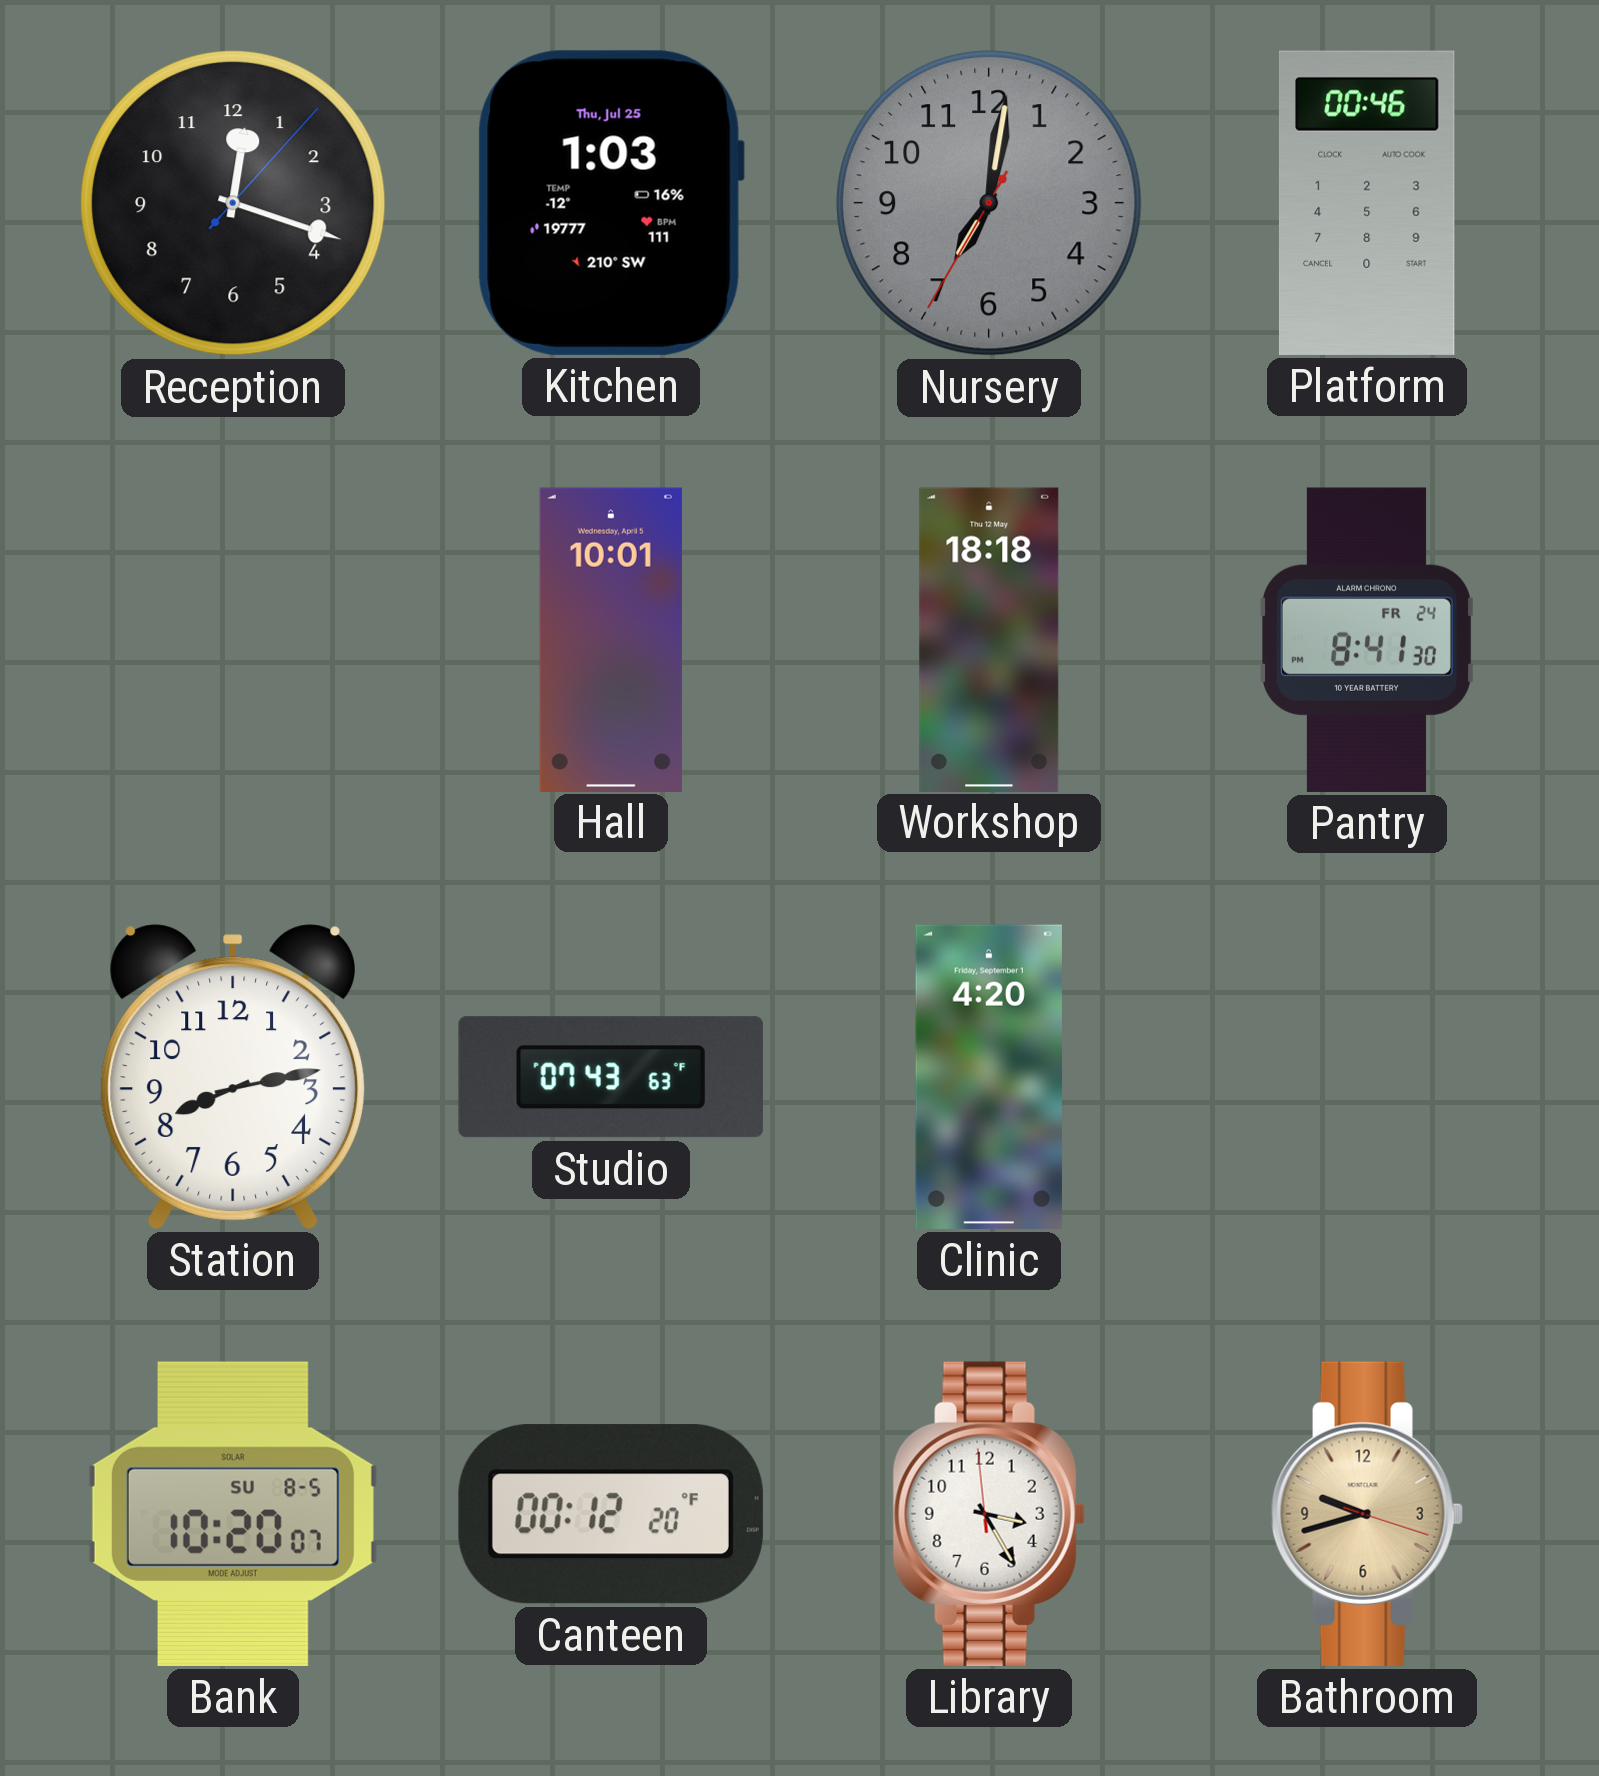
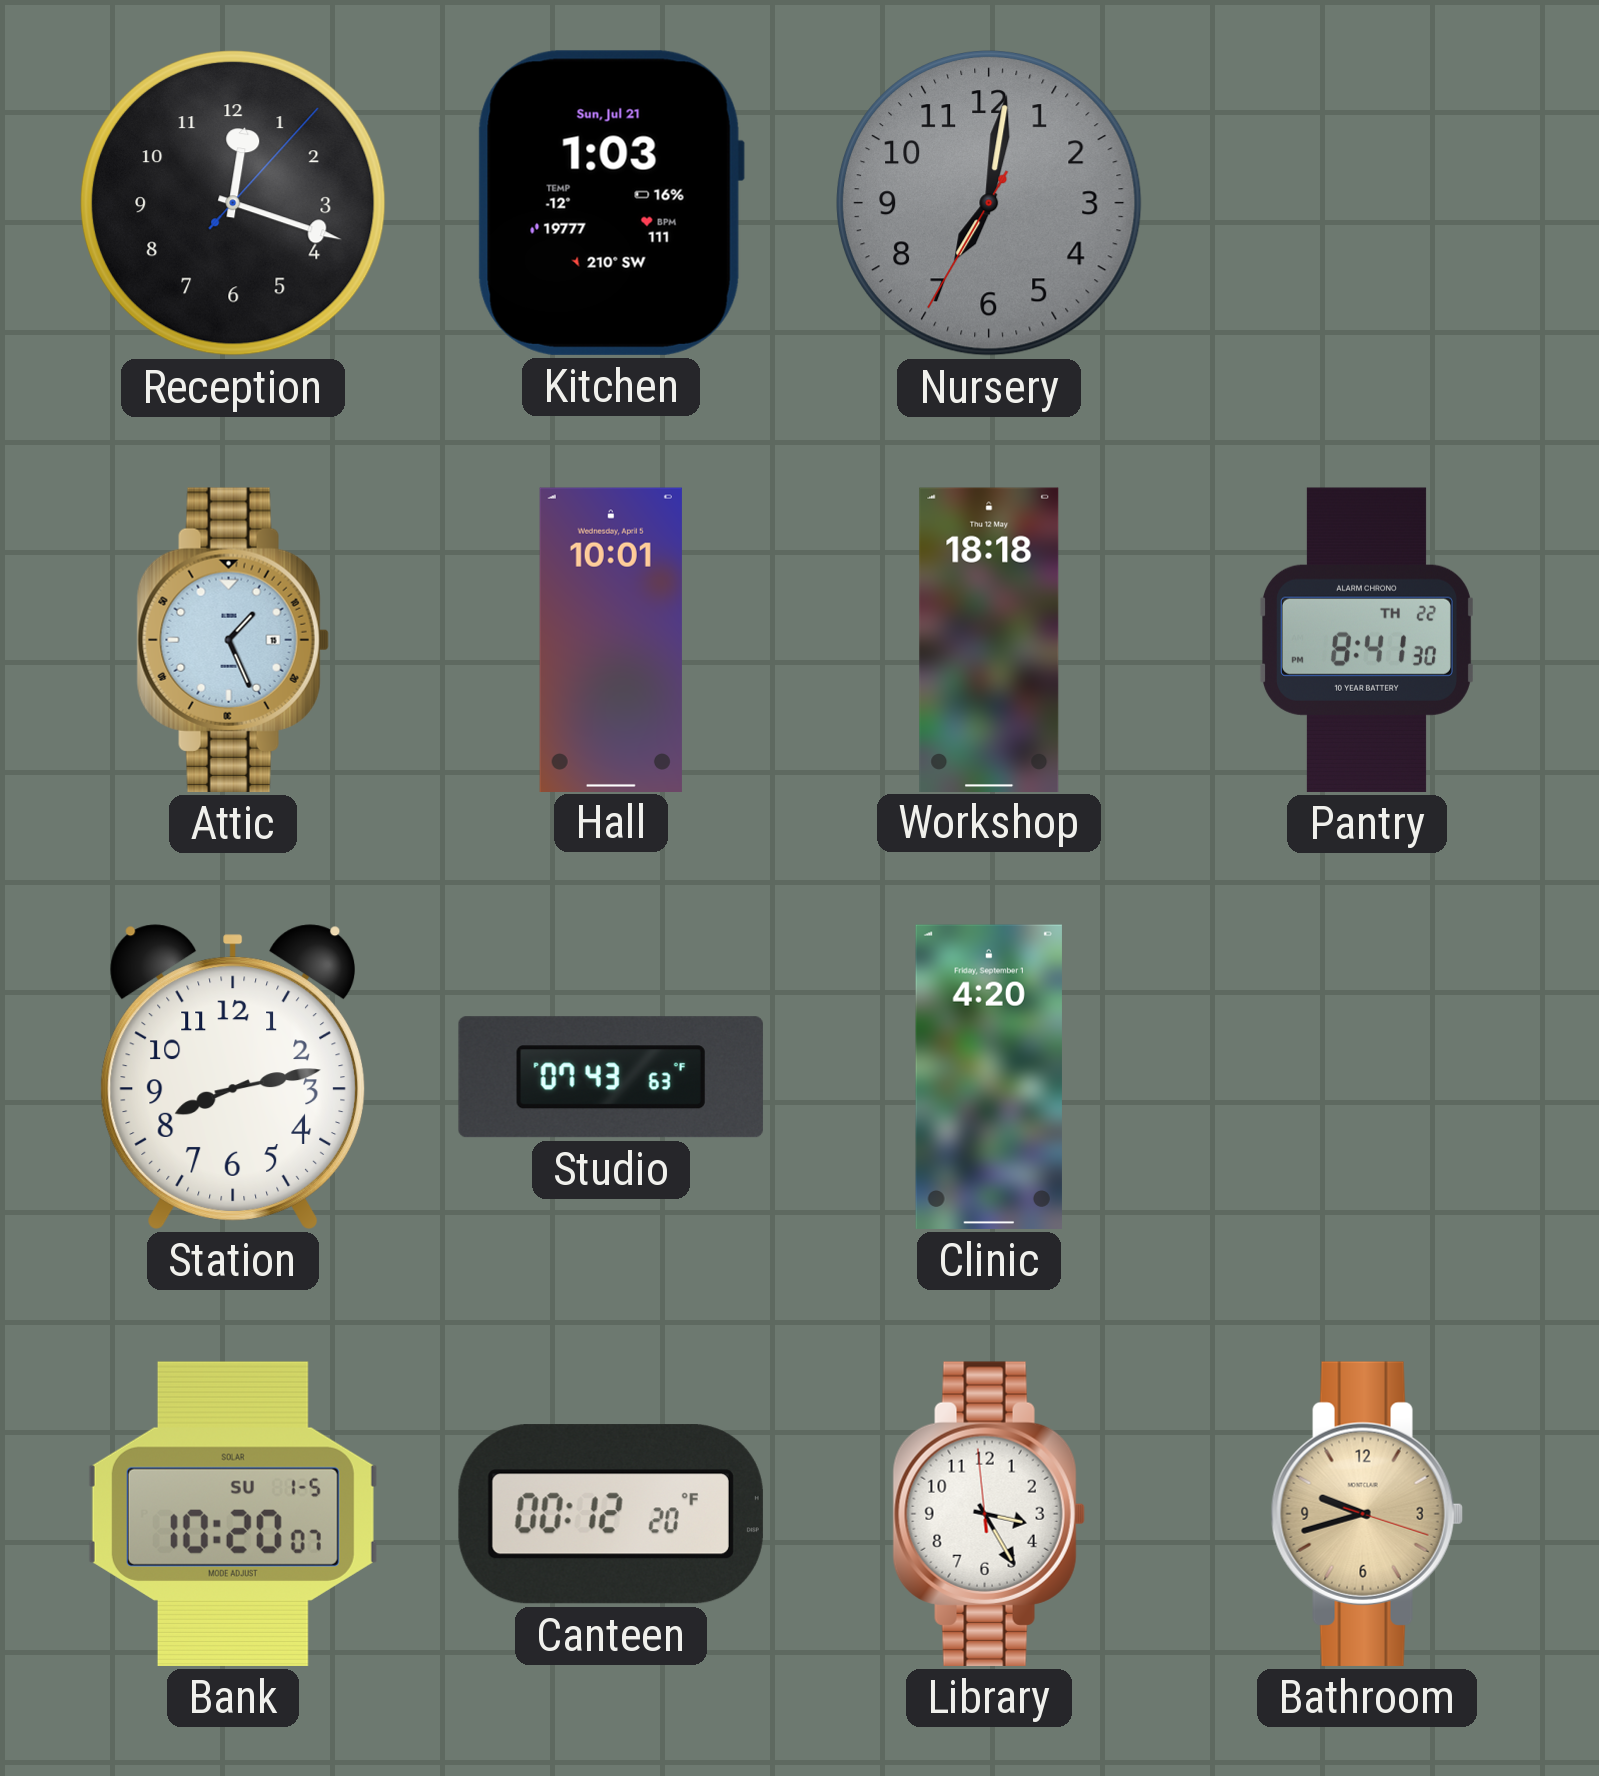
Kitchen date: Thu, Jul 25 -> Sun, Jul 21
Platform: 00:46 -> none
Attic: none -> 1:26
Pantry date: FR 24 -> TH 22
Bank date: SU 8-5 -> SU 1-5
